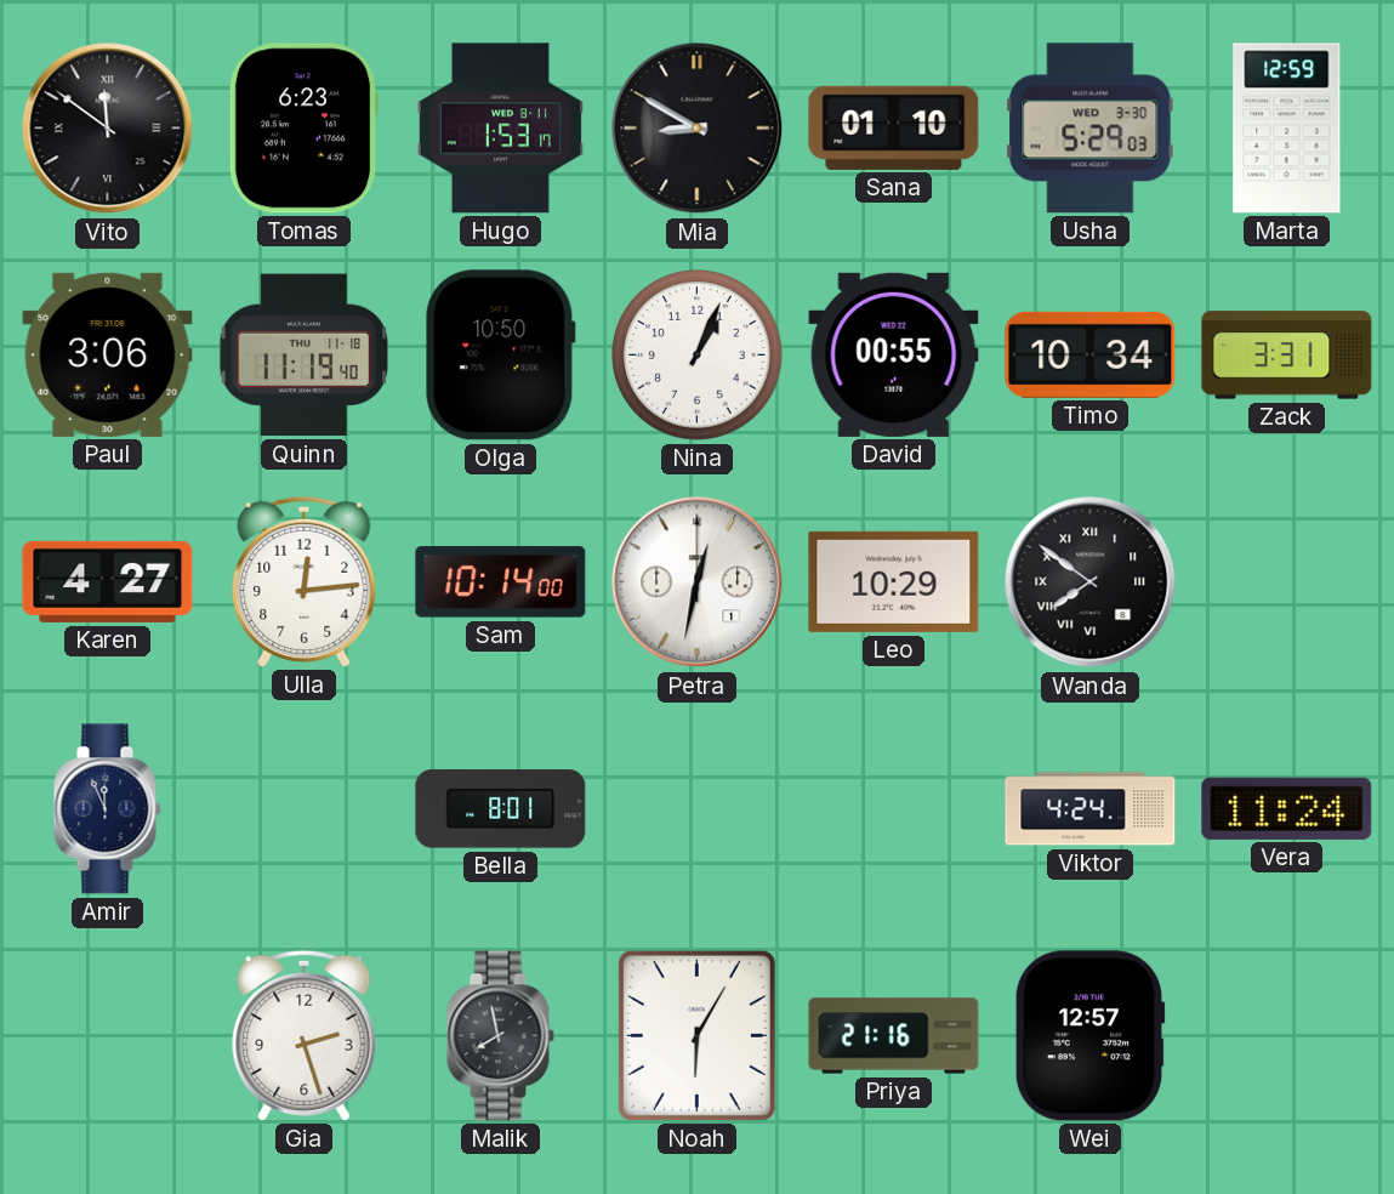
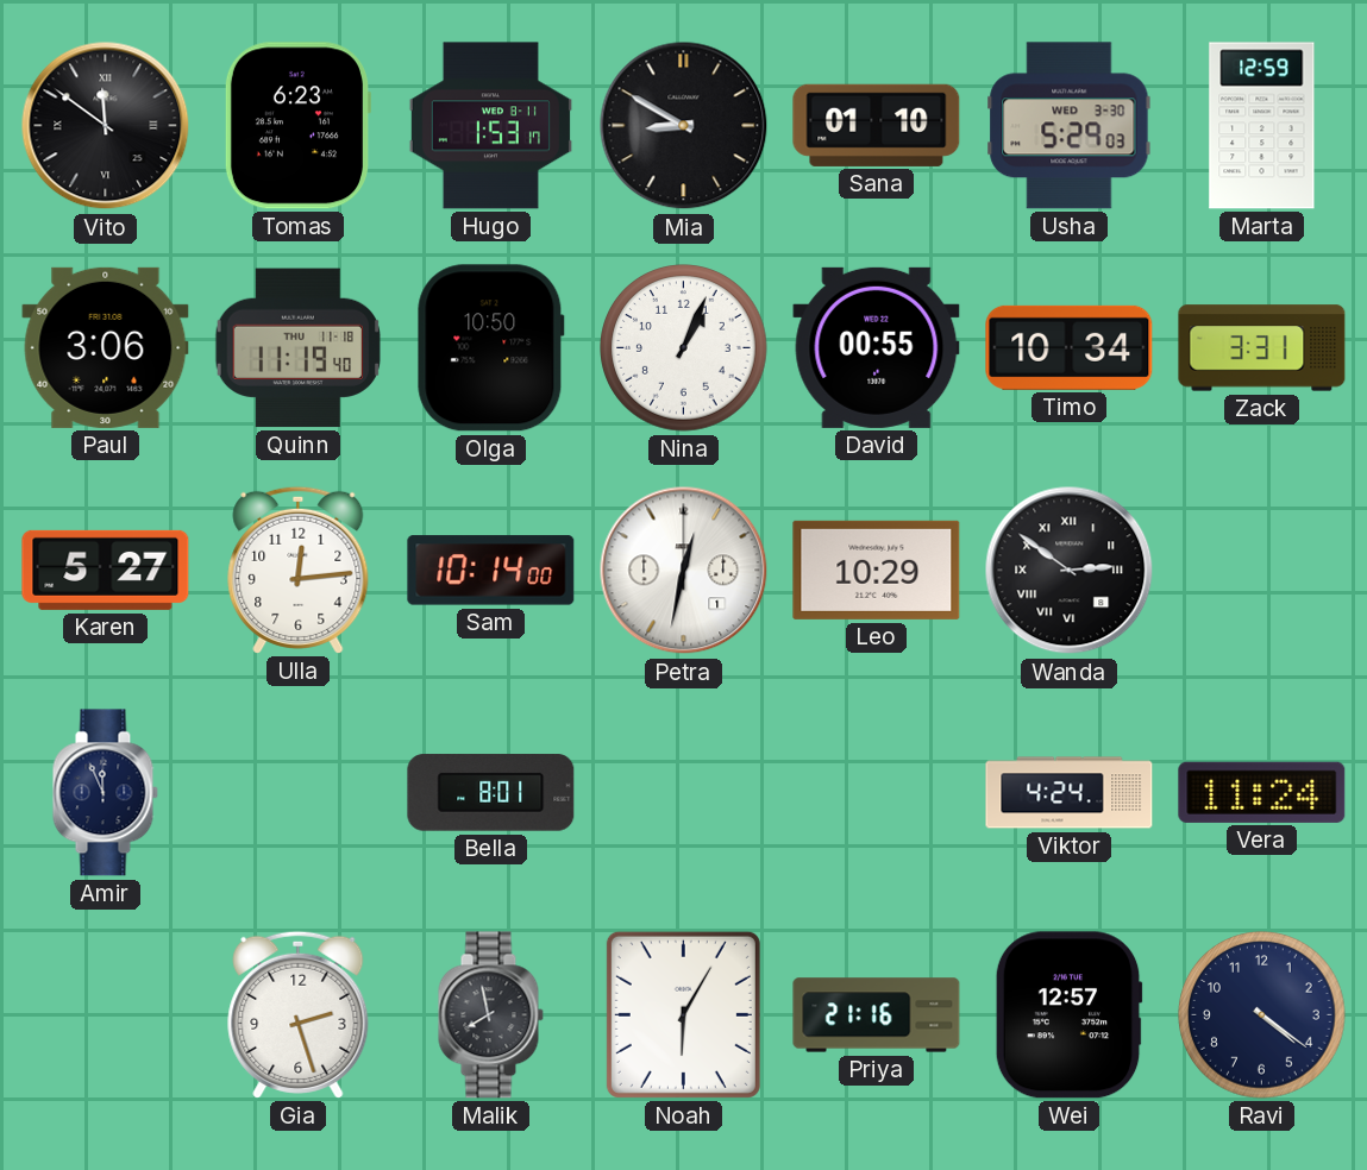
Karen: 4:27 -> 5:27
Wanda: 7:51 -> 2:51
Ravi: none -> 4:21
